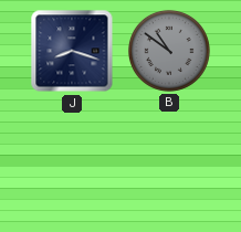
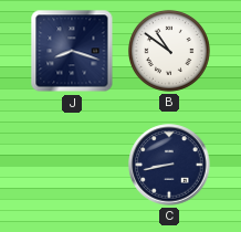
B dial: grey -> white
C: none -> 8:43
